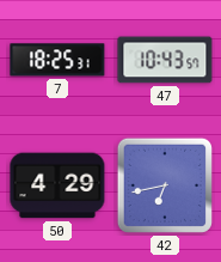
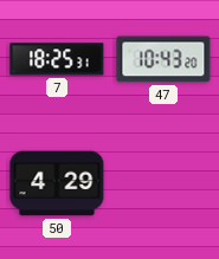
47: 10:43:57 -> 10:43:20
42: 6:43 -> none
